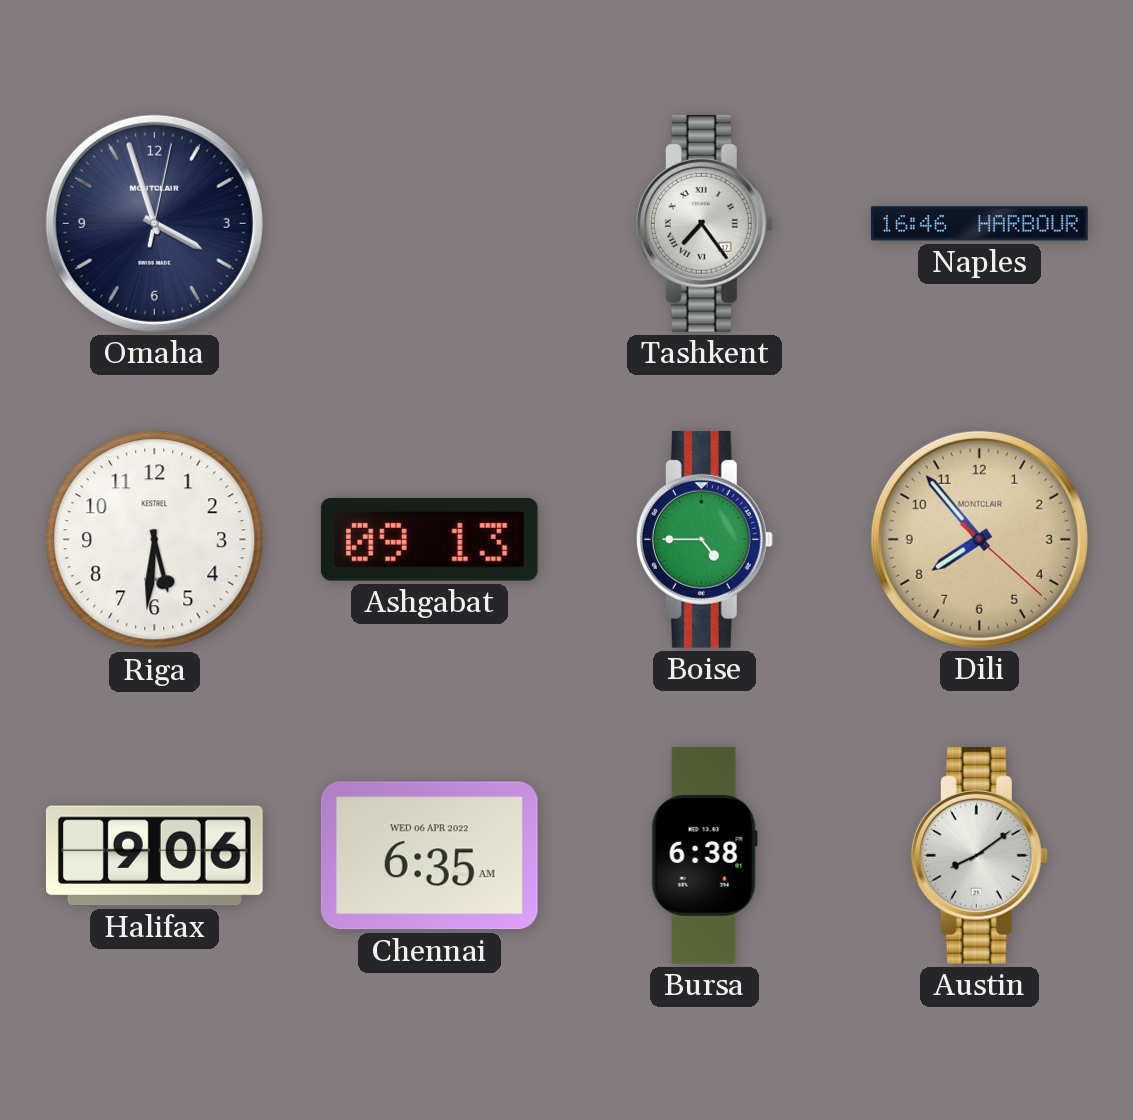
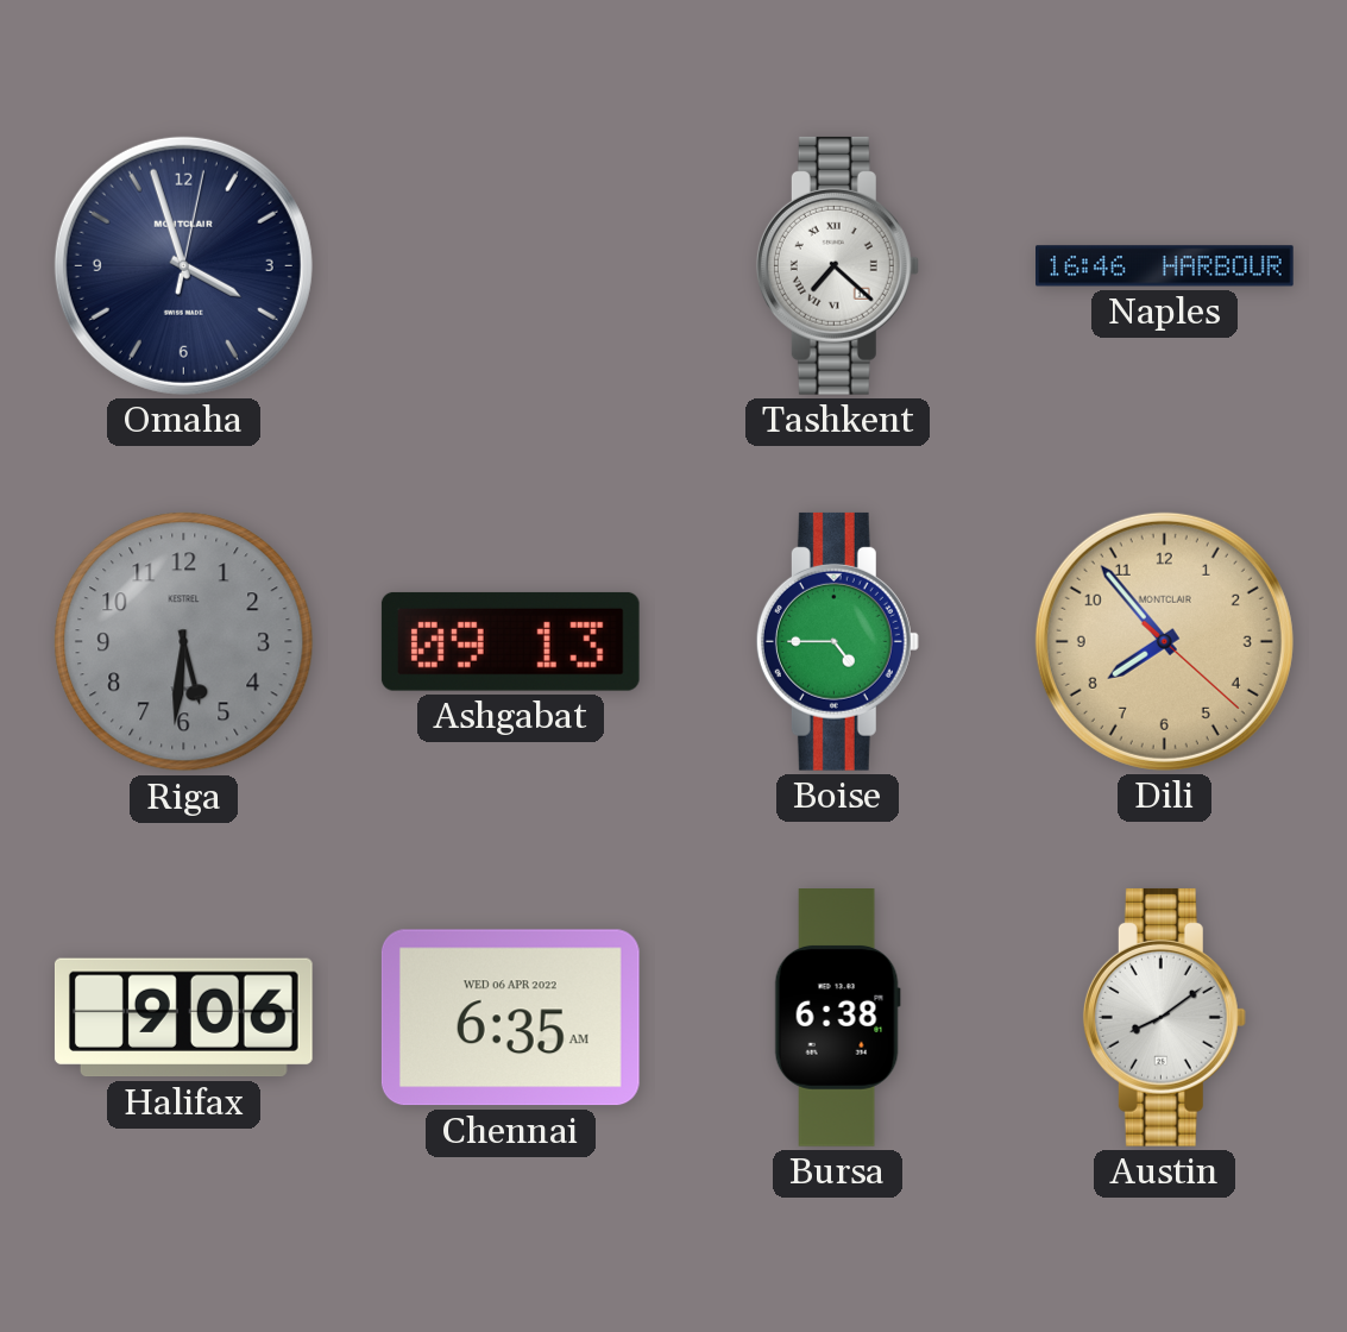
Tashkent: 7:24 -> 7:22
Riga dial: white -> grey
